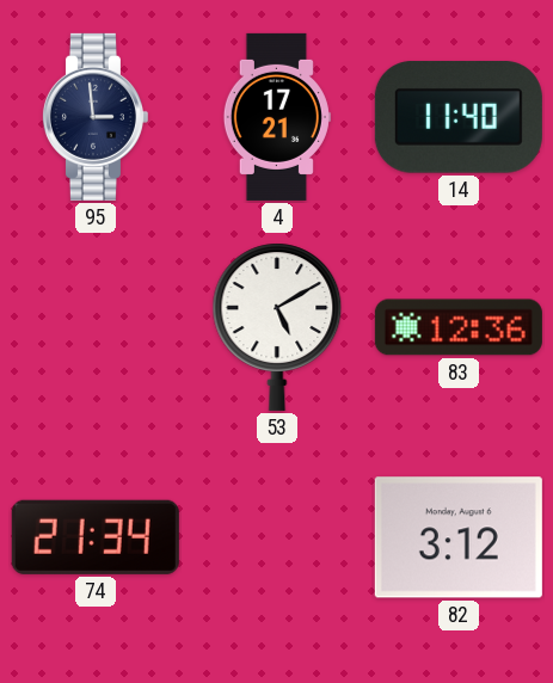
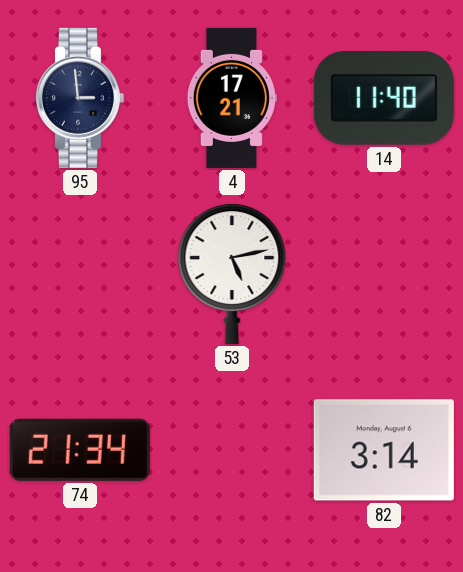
53: 5:10 -> 5:13
83: 12:36 -> none
82: 3:12 -> 3:14
